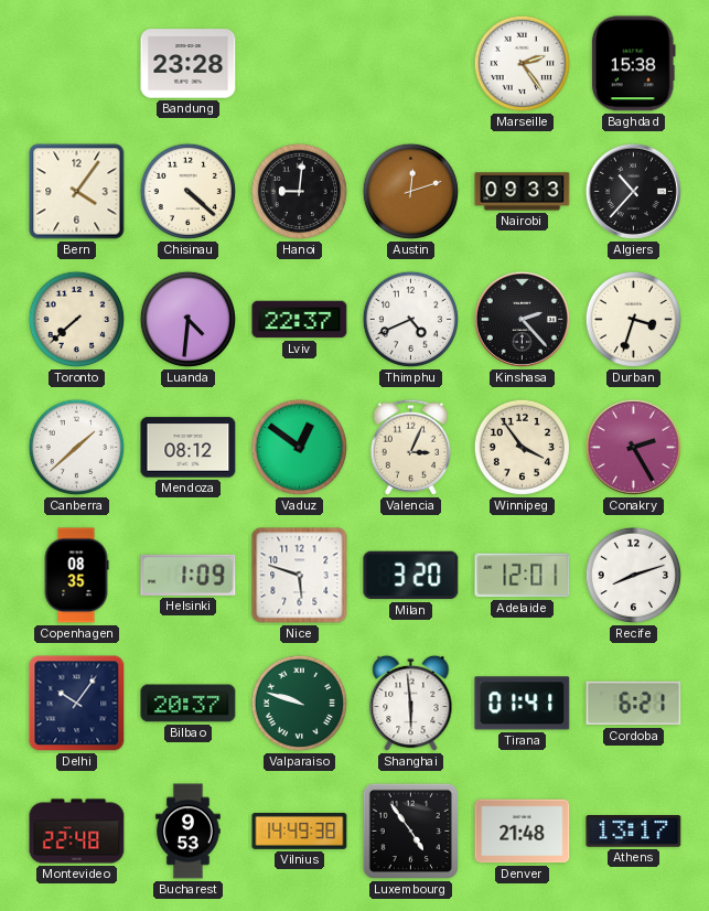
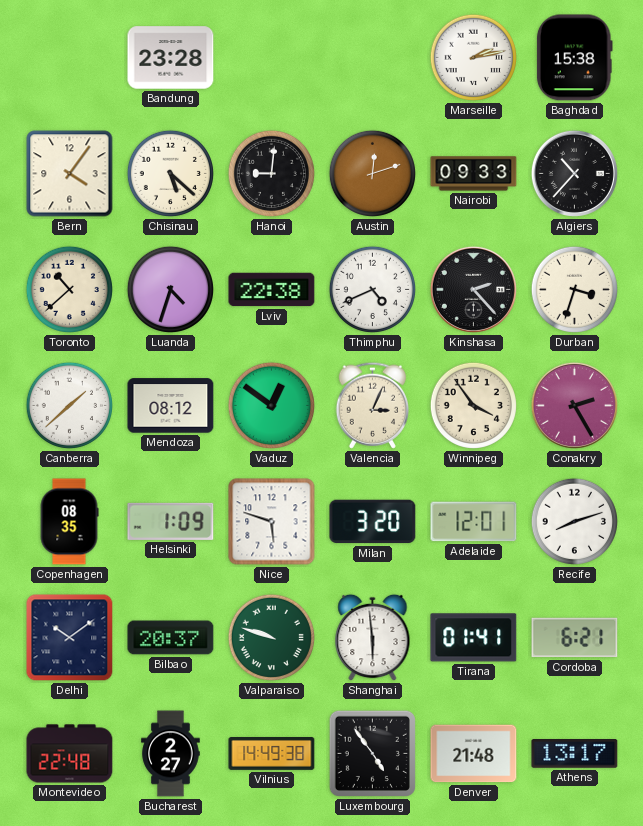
Marseille: 2:24 -> 2:13
Chisinau: 4:22 -> 5:22
Toronto: 7:38 -> 10:38
Luanda: 4:31 -> 4:33
Lviv: 22:37 -> 22:38
Delhi: 10:06 -> 10:09
Bucharest: 9:53 -> 2:27
